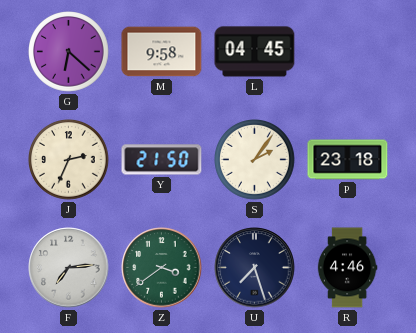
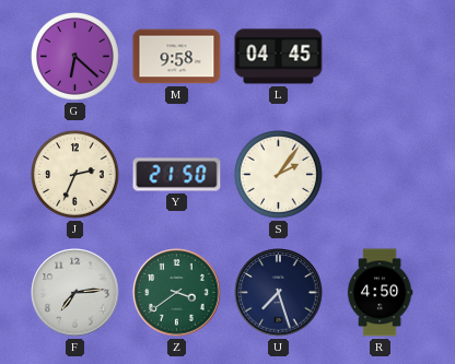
P: 23:18 -> none
R: 4:46 -> 4:50
